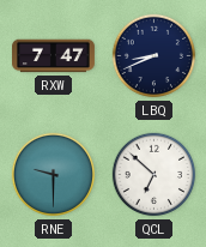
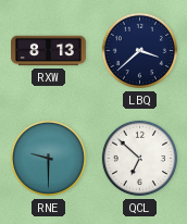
RXW: 7:47 -> 8:13
LBQ: 8:41 -> 3:38
